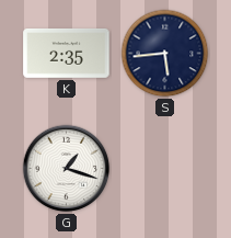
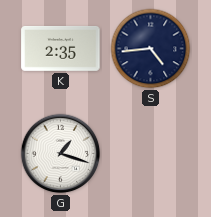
S: 5:44 -> 4:44
